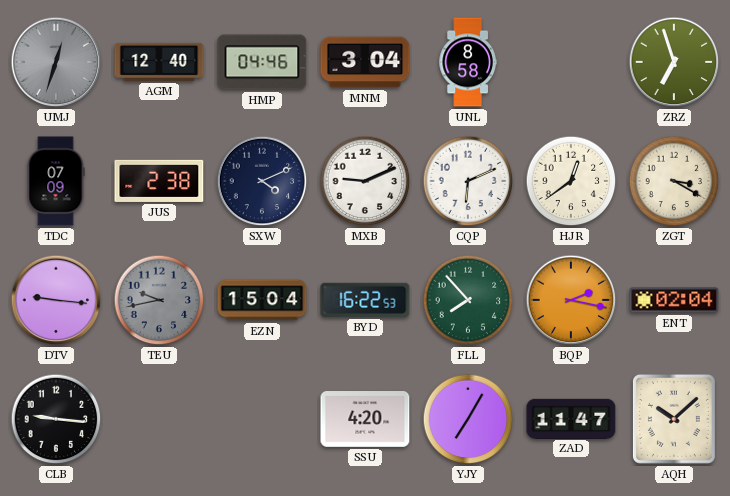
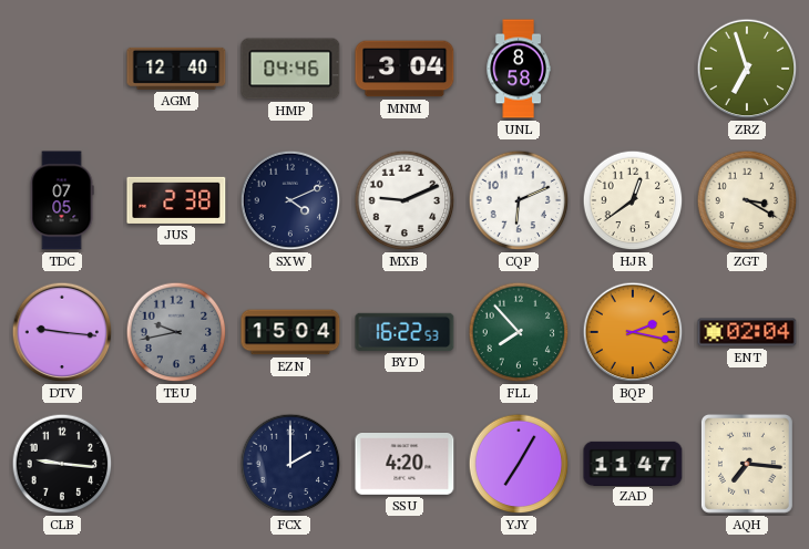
UMJ: 12:33 -> none
TDC: 07:09 -> 07:05
FCX: none -> 2:00
AQH: 10:08 -> 7:16
